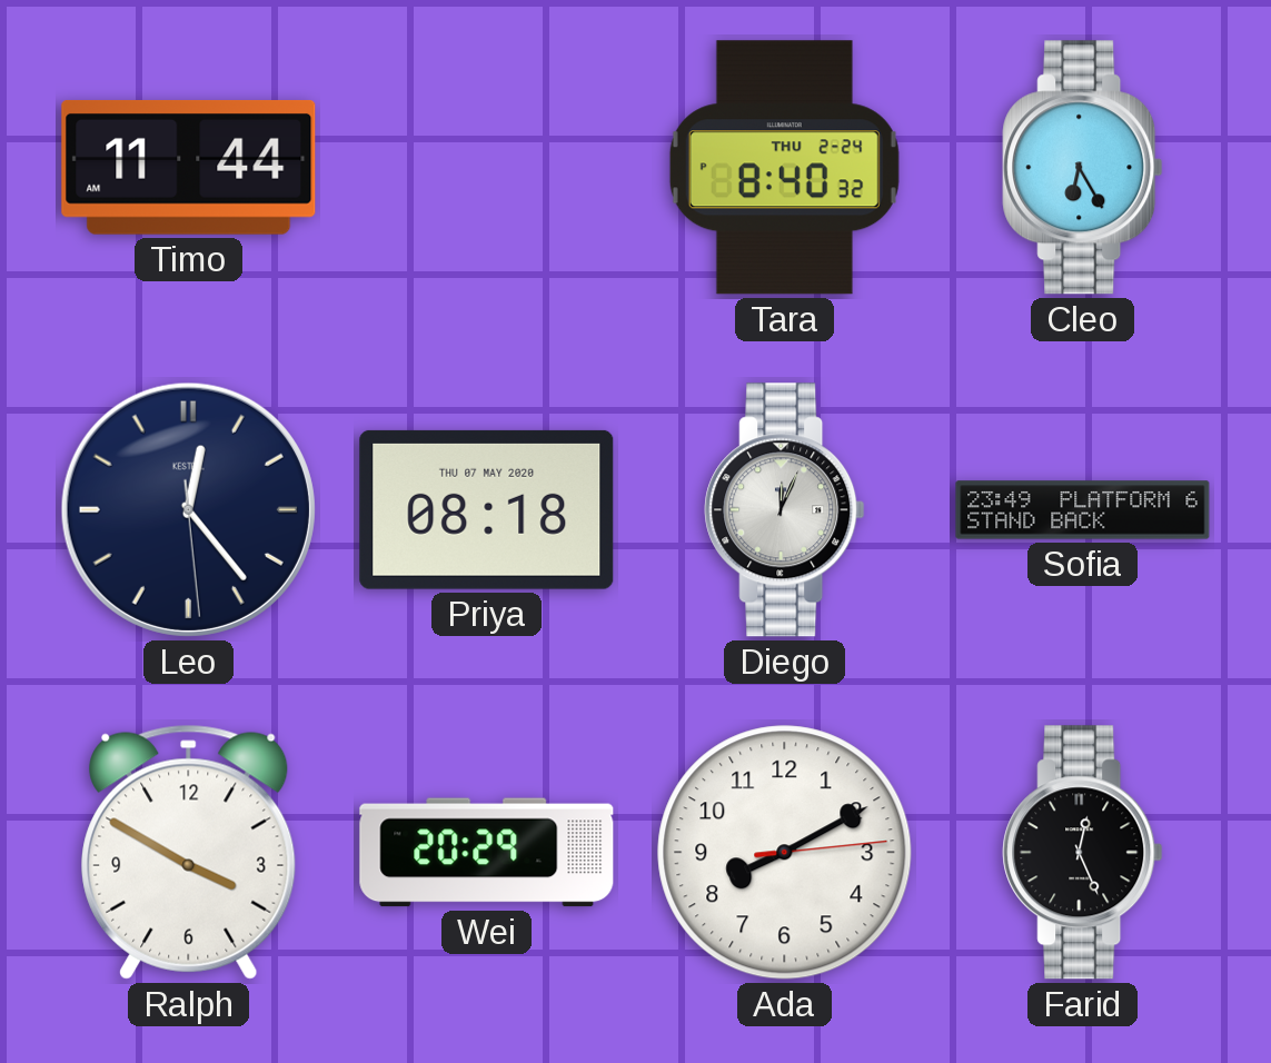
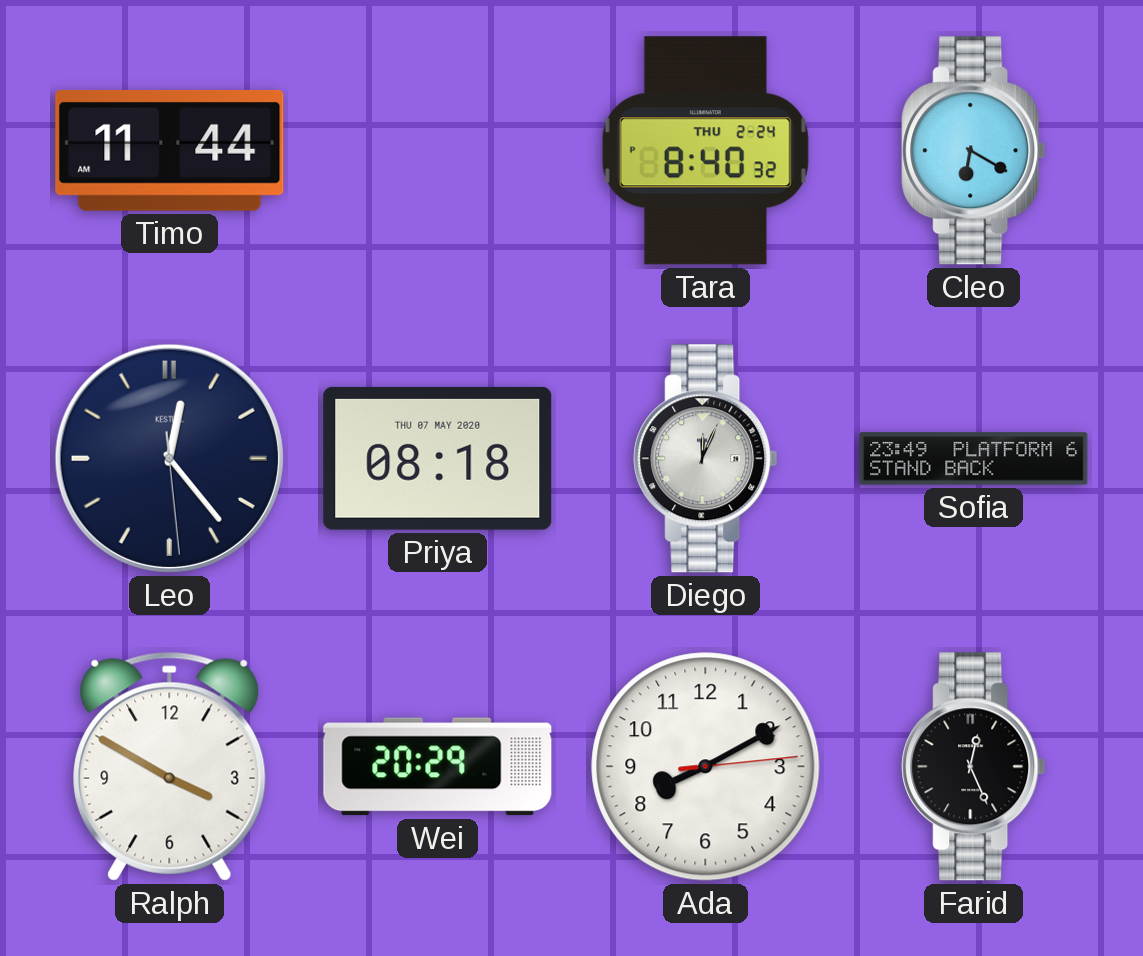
Cleo: 6:25 -> 6:20
